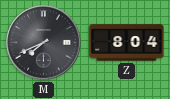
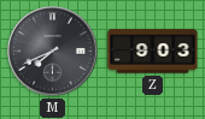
Z: 8:04 -> 9:03
